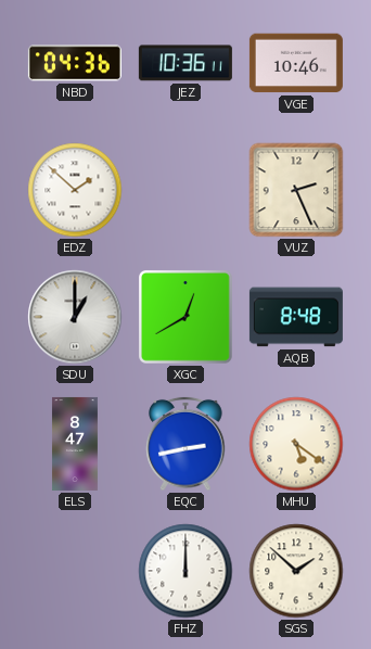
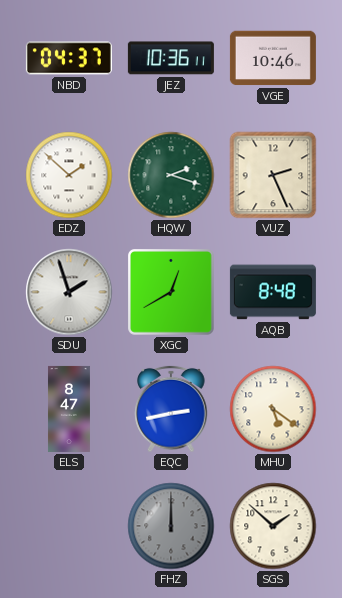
NBD: 04:36 -> 04:37
HQW: none -> 2:18
SDU: 1:00 -> 1:57
FHZ dial: white -> grey
